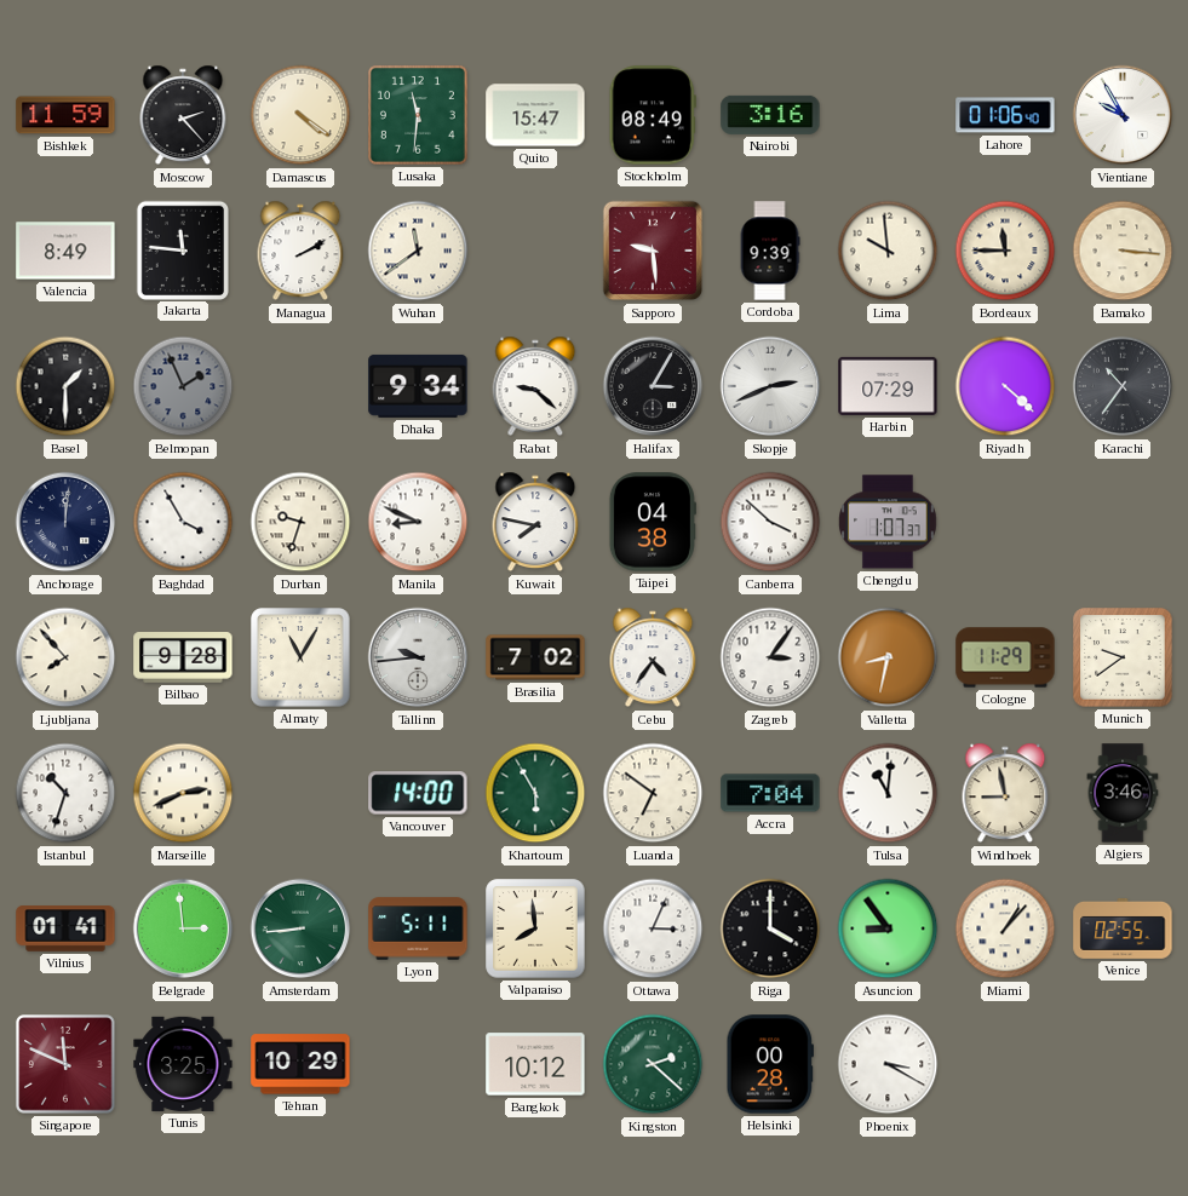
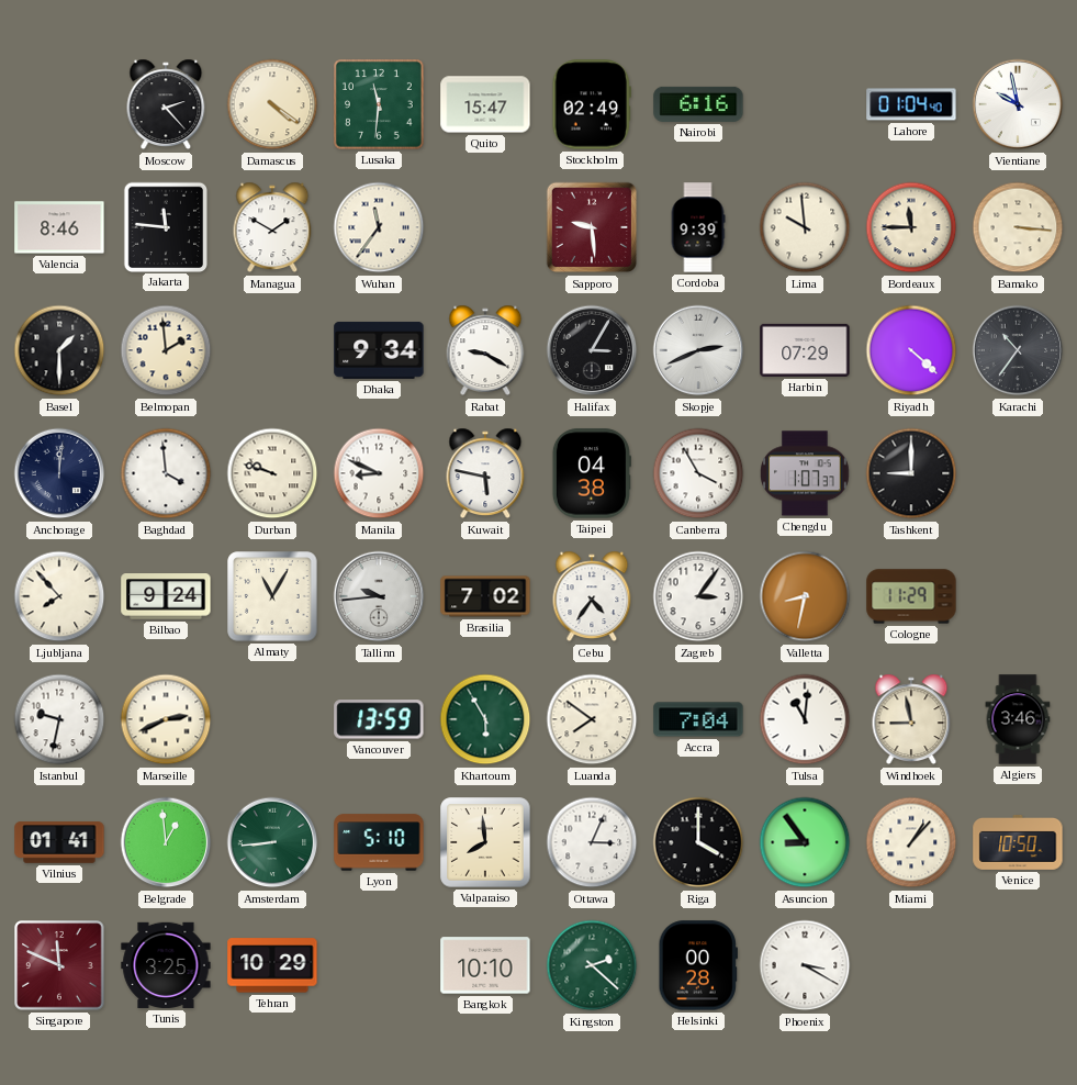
Bishkek: 11:59 -> none
Stockholm: 08:49 -> 02:49
Nairobi: 3:16 -> 6:16
Lahore: 01:06 -> 01:04
Vientiane: 9:55 -> 9:58
Valencia: 8:49 -> 8:46
Managua: 2:10 -> 1:50
Wuhan: 11:39 -> 11:36
Belmopan: 1:56 -> 1:59
Belmopan dial: grey -> cream
Rabat: 9:22 -> 9:20
Baghdad: 3:55 -> 3:59
Durban: 9:33 -> 9:48
Kuwait: 7:47 -> 5:47
Canberra: 3:52 -> 3:55
Tashkent: none -> 9:00
Bilbao: 9:28 -> 9:24
Munich: 9:39 -> none
Istanbul: 10:33 -> 9:32
Vancouver: 14:00 -> 13:59
Luanda: 6:51 -> 7:51
Belgrade: 2:59 -> 12:59
Lyon: 5:11 -> 5:10
Venice: 02:55 -> 10:50
Bangkok: 10:12 -> 10:10
